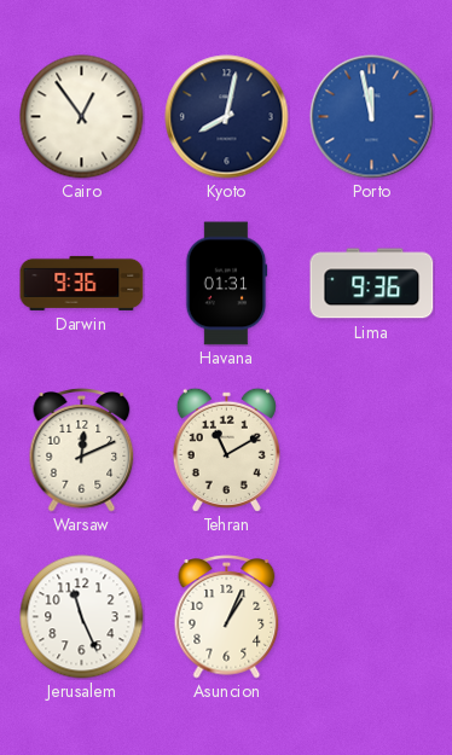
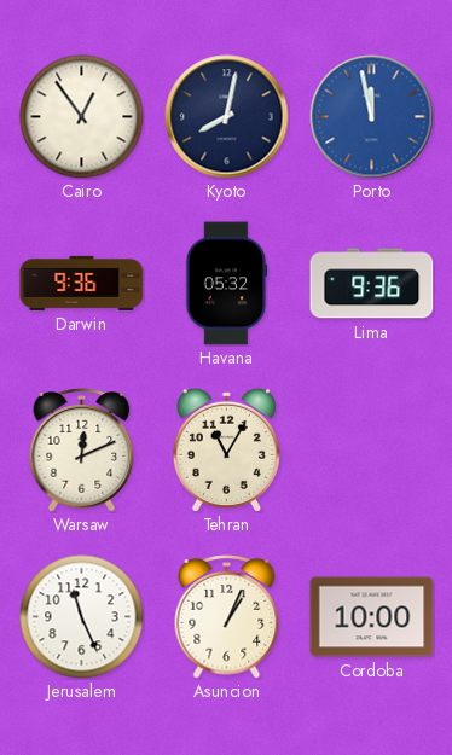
Havana: 01:31 -> 05:32
Tehran: 11:10 -> 11:05
Cordoba: none -> 10:00
